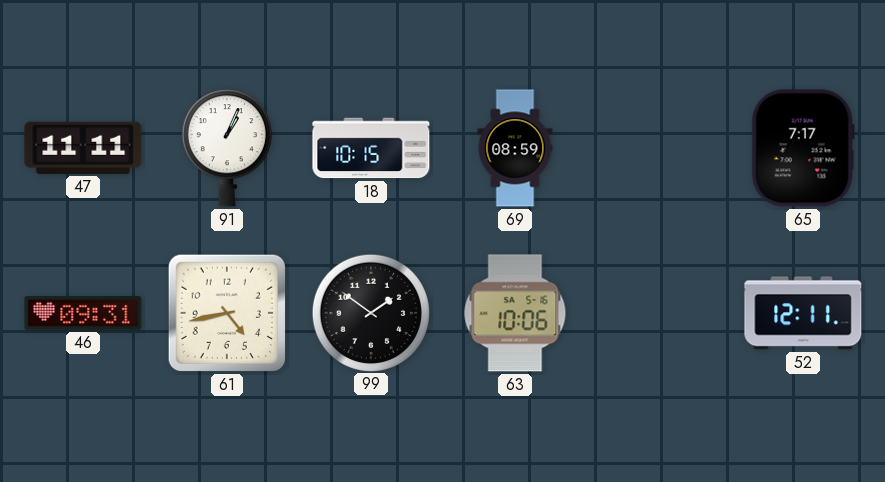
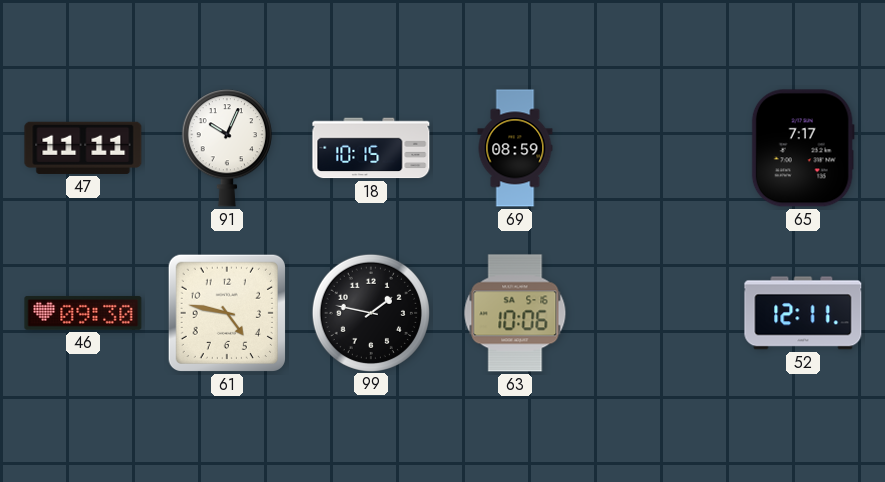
91: 1:04 -> 10:04
46: 09:31 -> 09:30
61: 4:43 -> 4:47
99: 1:51 -> 1:47
